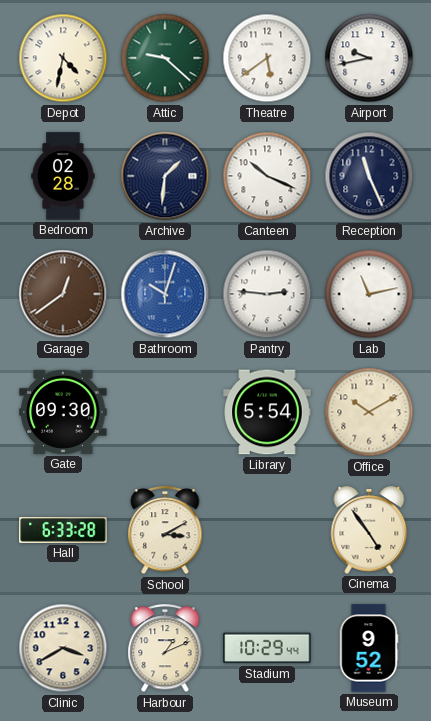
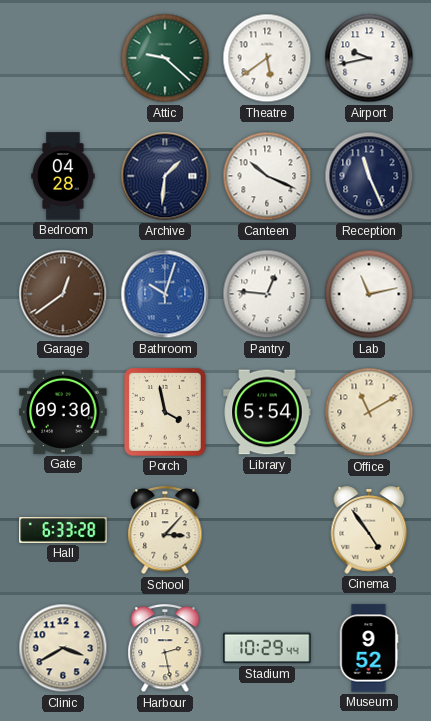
Depot: 4:32 -> none
Bedroom: 02:28 -> 04:28
Pantry: 2:46 -> 12:46
Porch: none -> 3:58
Office: 10:10 -> 11:10
School: 3:10 -> 3:07
Harbour: 1:11 -> 2:28
